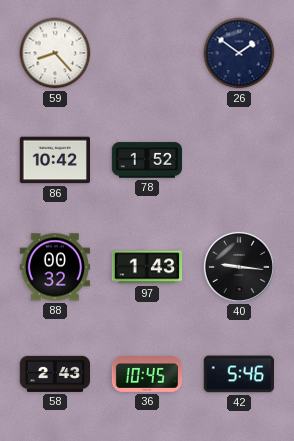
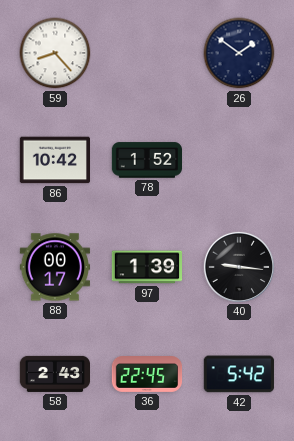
88: 00:32 -> 00:17
97: 1:43 -> 1:39
36: 10:45 -> 22:45
42: 5:46 -> 5:42
